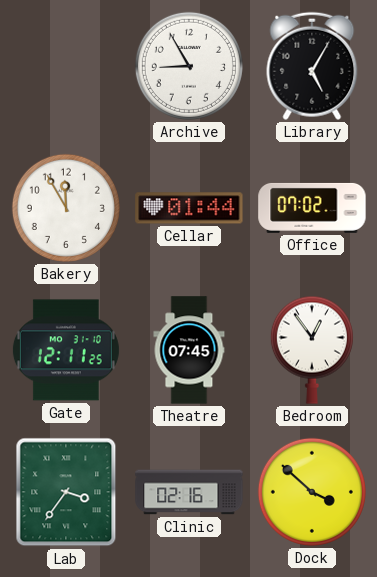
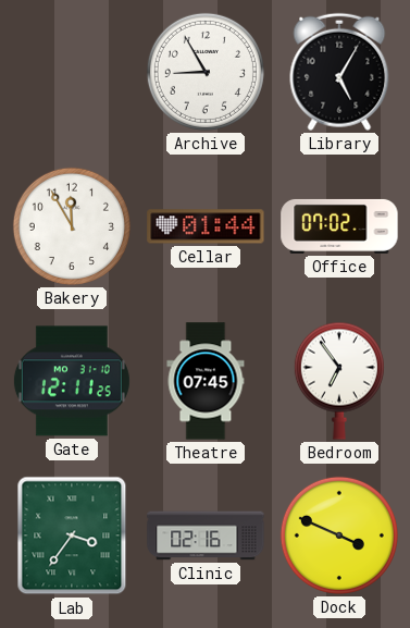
Bedroom: 12:54 -> 6:54
Dock: 3:52 -> 3:49
